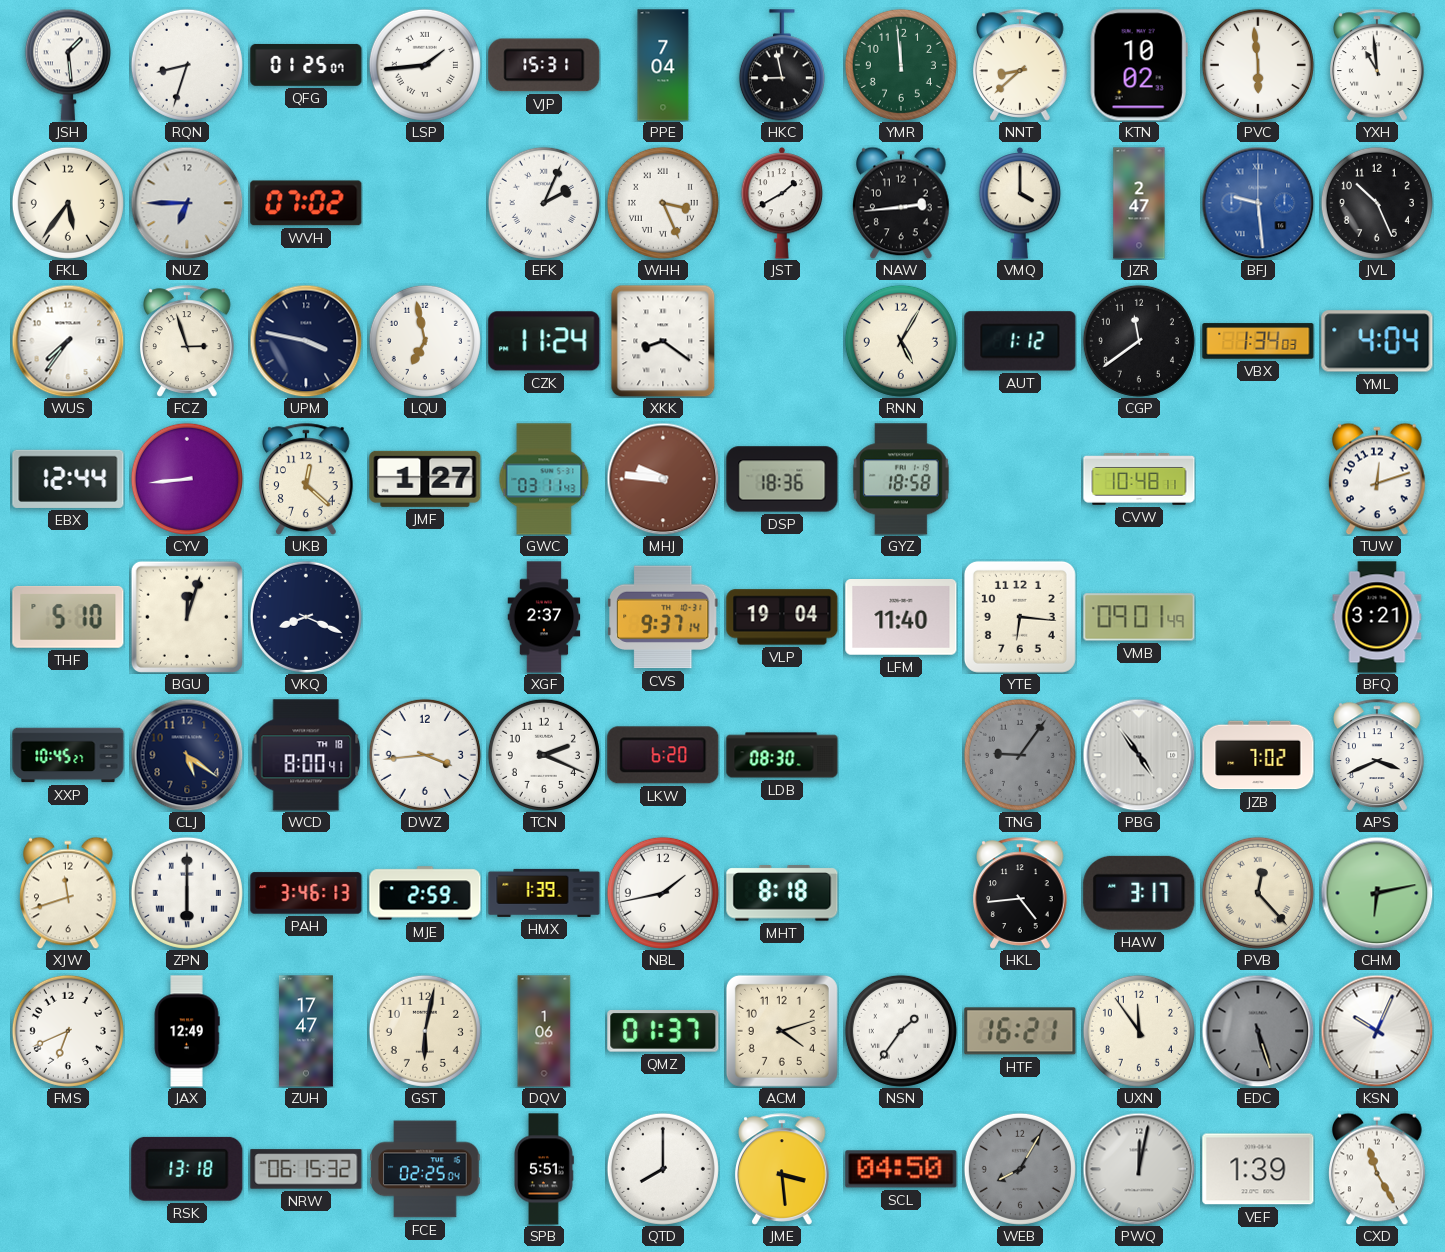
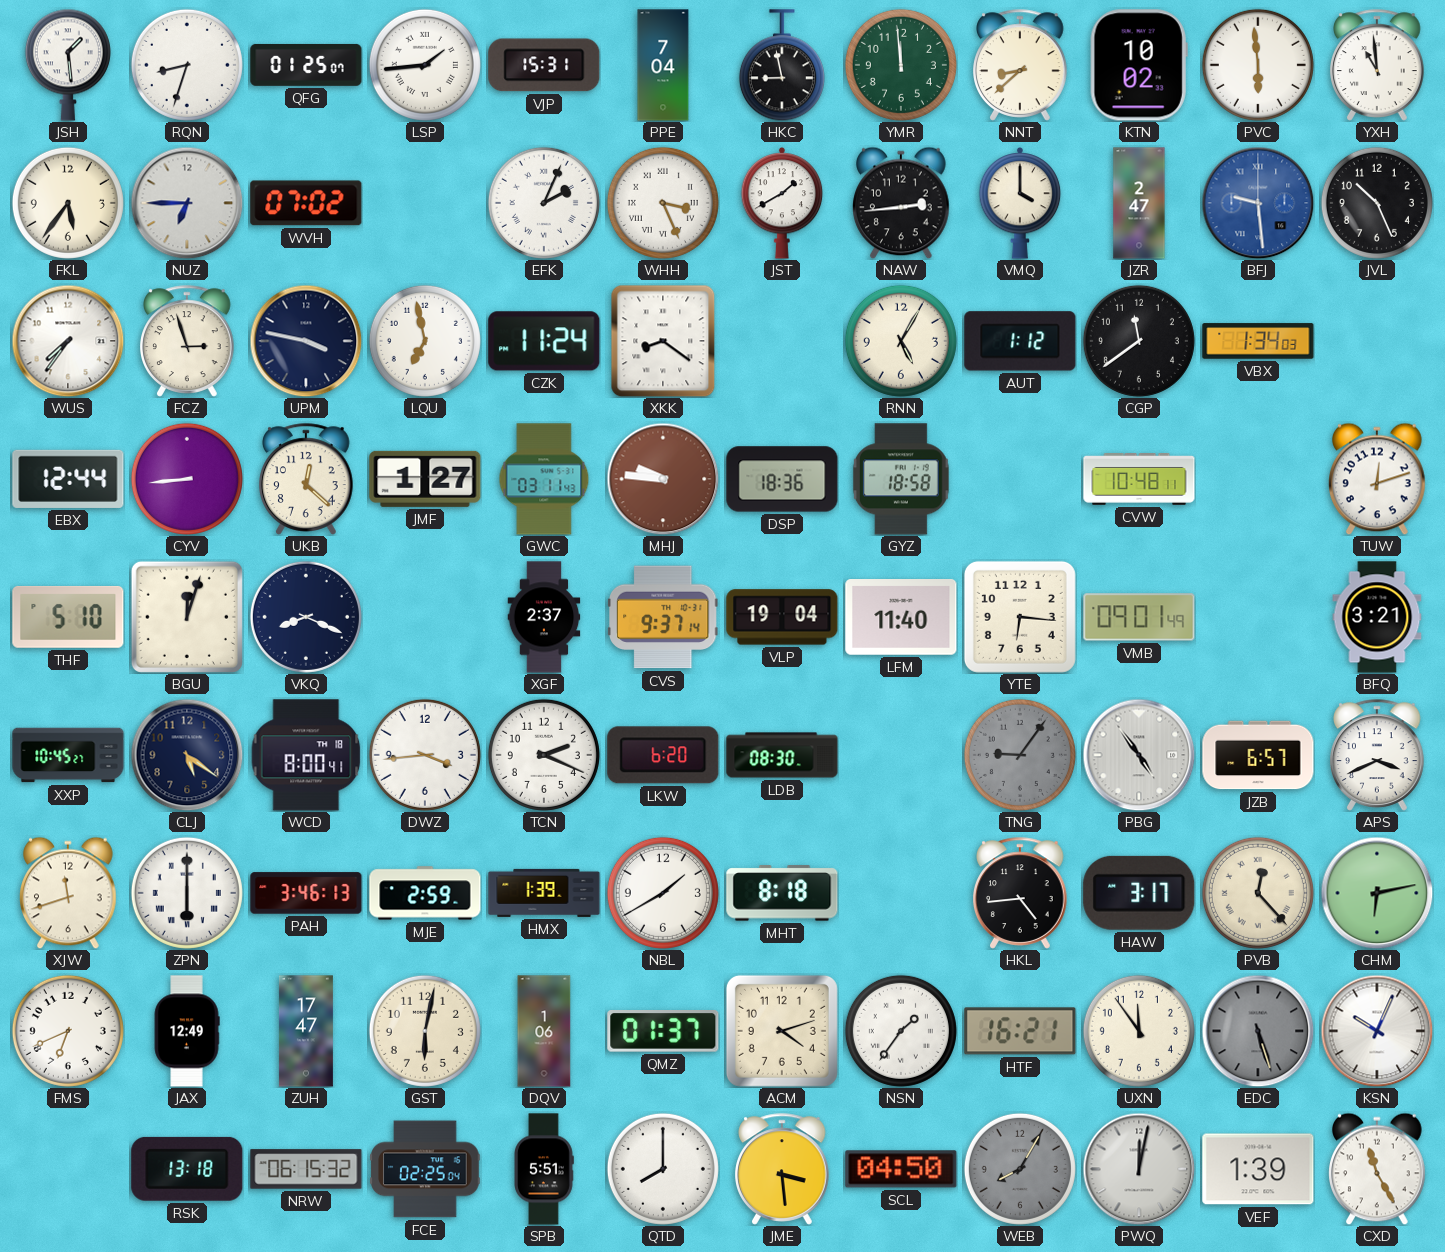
YML: 4:04 -> none
JZB: 7:02 -> 6:57
NBL: 1:43 -> 1:40
